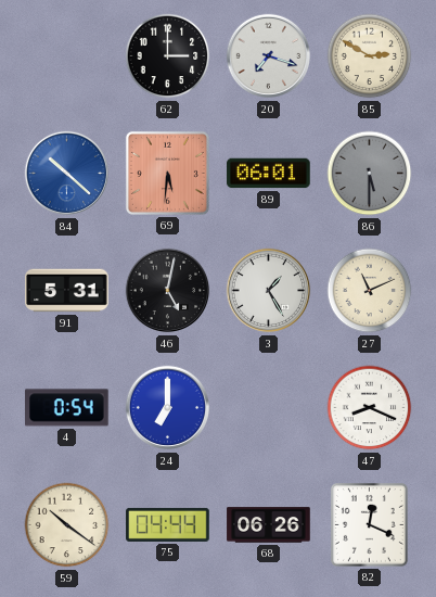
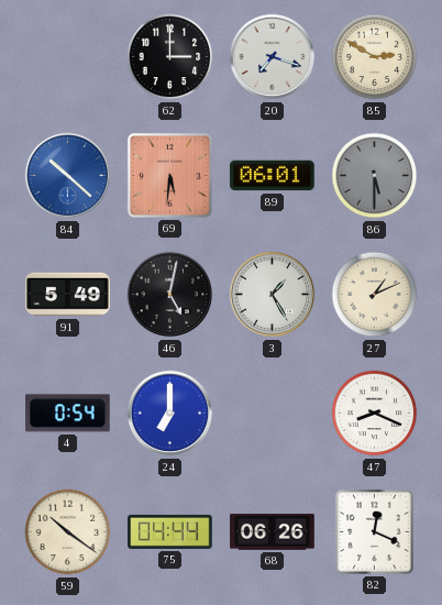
91: 5:31 -> 5:49
27: 11:11 -> 1:11
